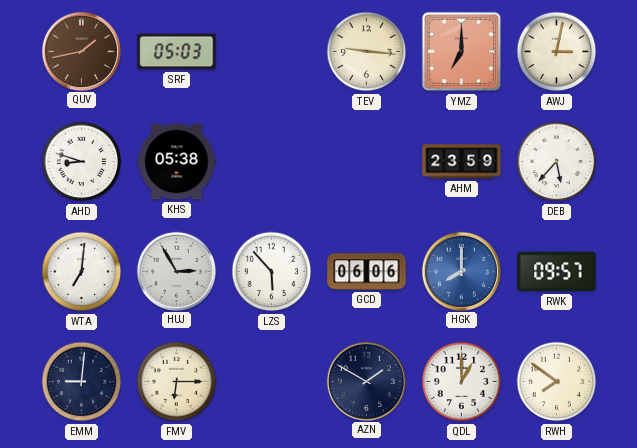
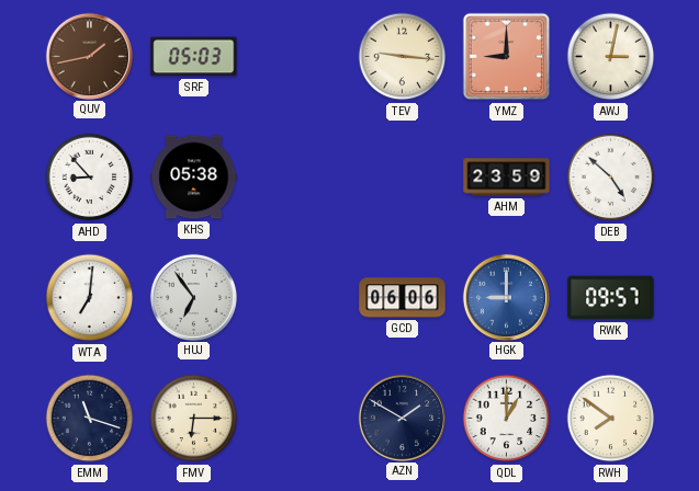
YMZ: 7:00 -> 9:00
AHD: 8:48 -> 8:53
DEB: 5:37 -> 4:52
HUJ: 2:55 -> 6:54
LZS: 5:53 -> none
HGK: 8:00 -> 9:00
EMM: 9:01 -> 11:18
